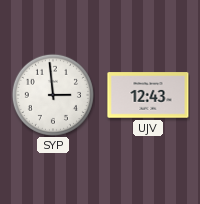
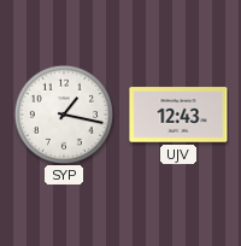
SYP: 2:59 -> 1:17
